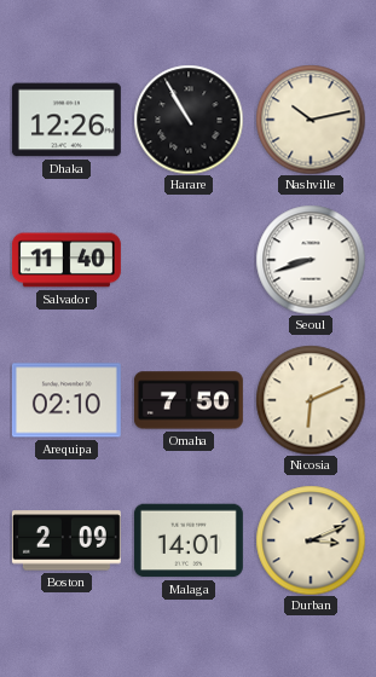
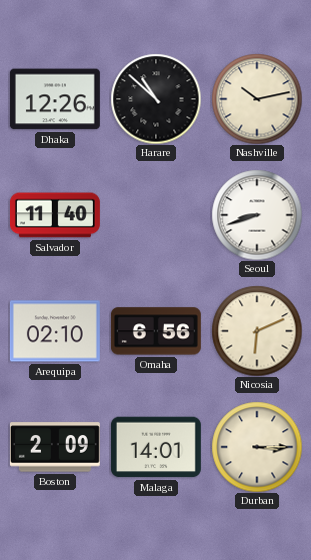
Harare: 10:55 -> 10:52
Omaha: 7:50 -> 6:56
Durban: 3:11 -> 3:15
